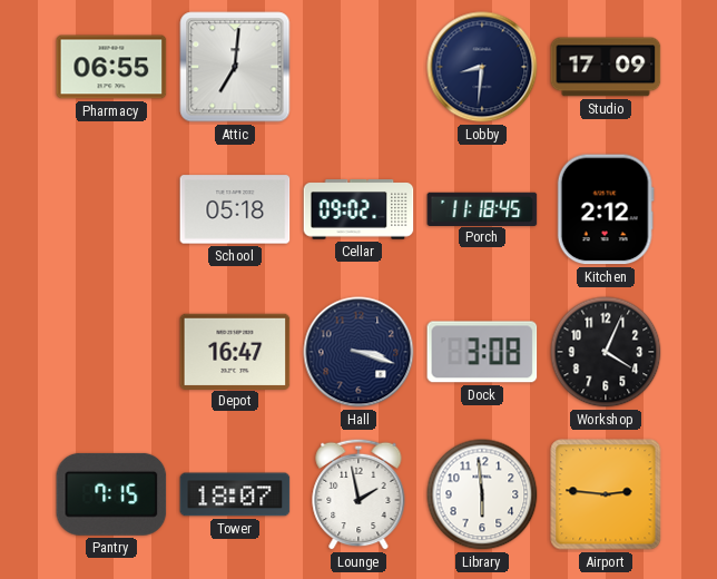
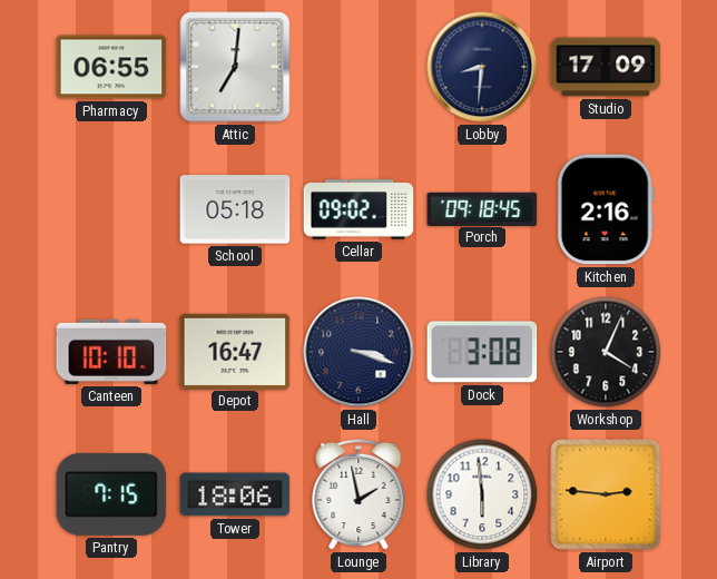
Porch: 11:18 -> 09:18
Kitchen: 2:12 -> 2:16
Canteen: none -> 10:10
Tower: 18:07 -> 18:06
